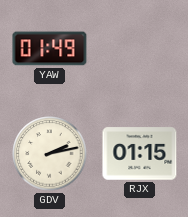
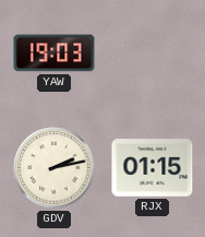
YAW: 01:49 -> 19:03
